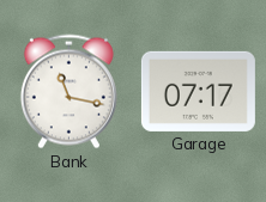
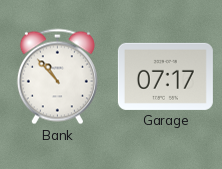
Bank: 11:17 -> 10:53
